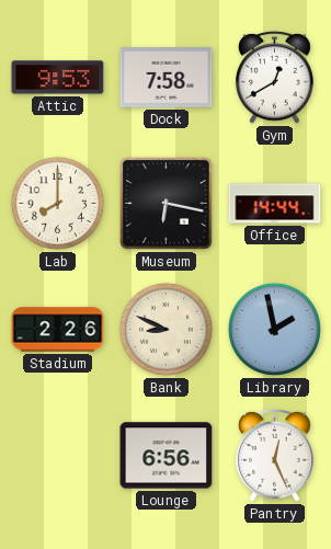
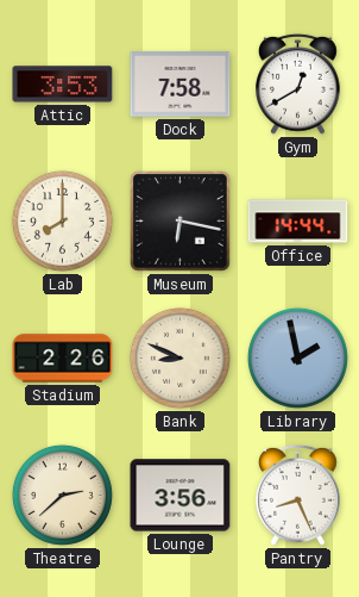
Attic: 9:53 -> 3:53
Theatre: none -> 2:38
Lounge: 6:56 -> 3:56
Pantry: 12:26 -> 8:26
